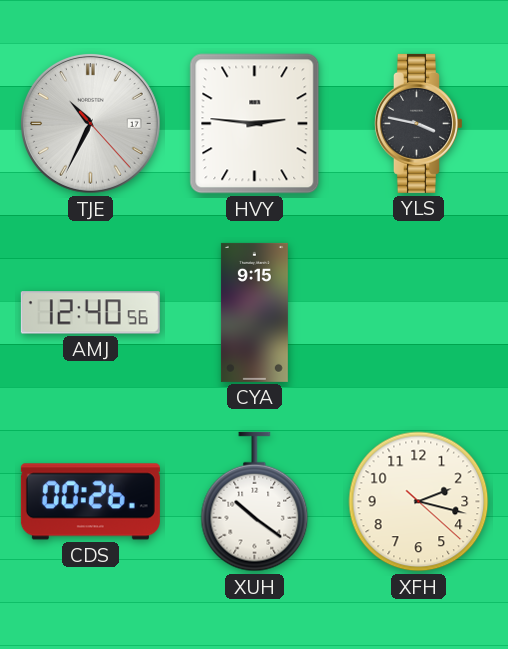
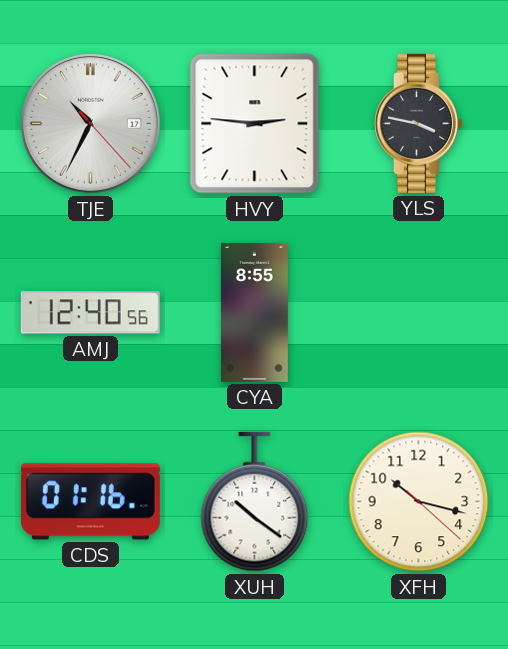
CYA: 9:15 -> 8:55
CDS: 00:26 -> 01:16
XFH: 2:17 -> 10:17
